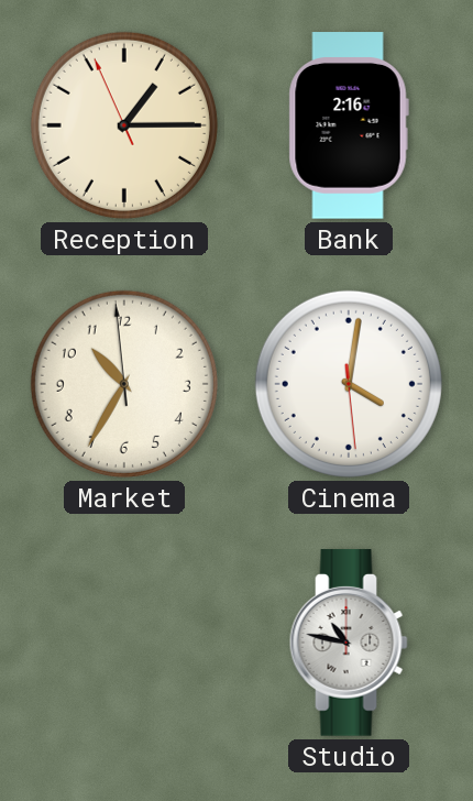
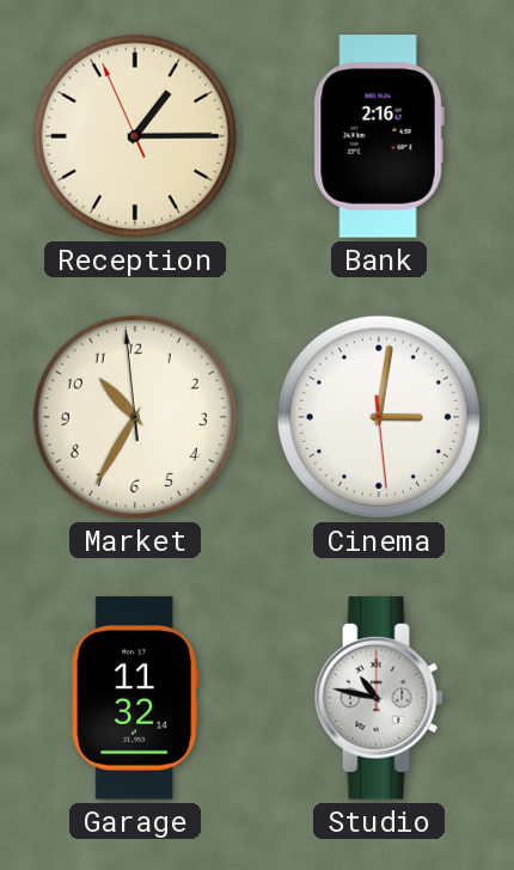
Cinema: 4:01 -> 3:01
Garage: none -> 11:32
